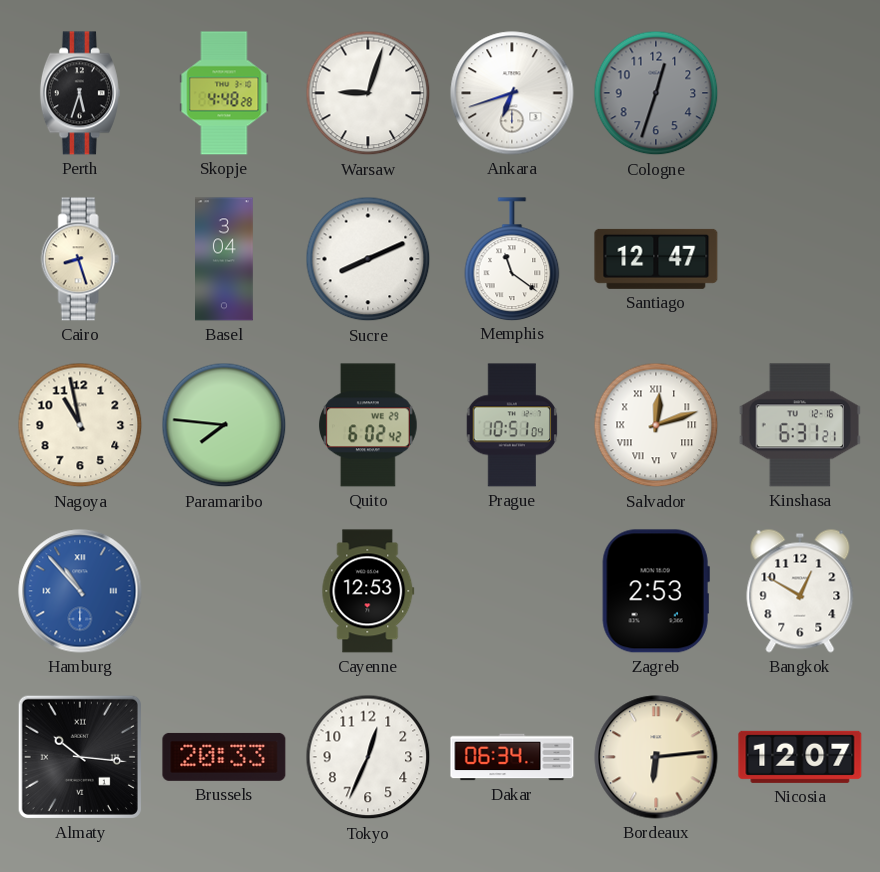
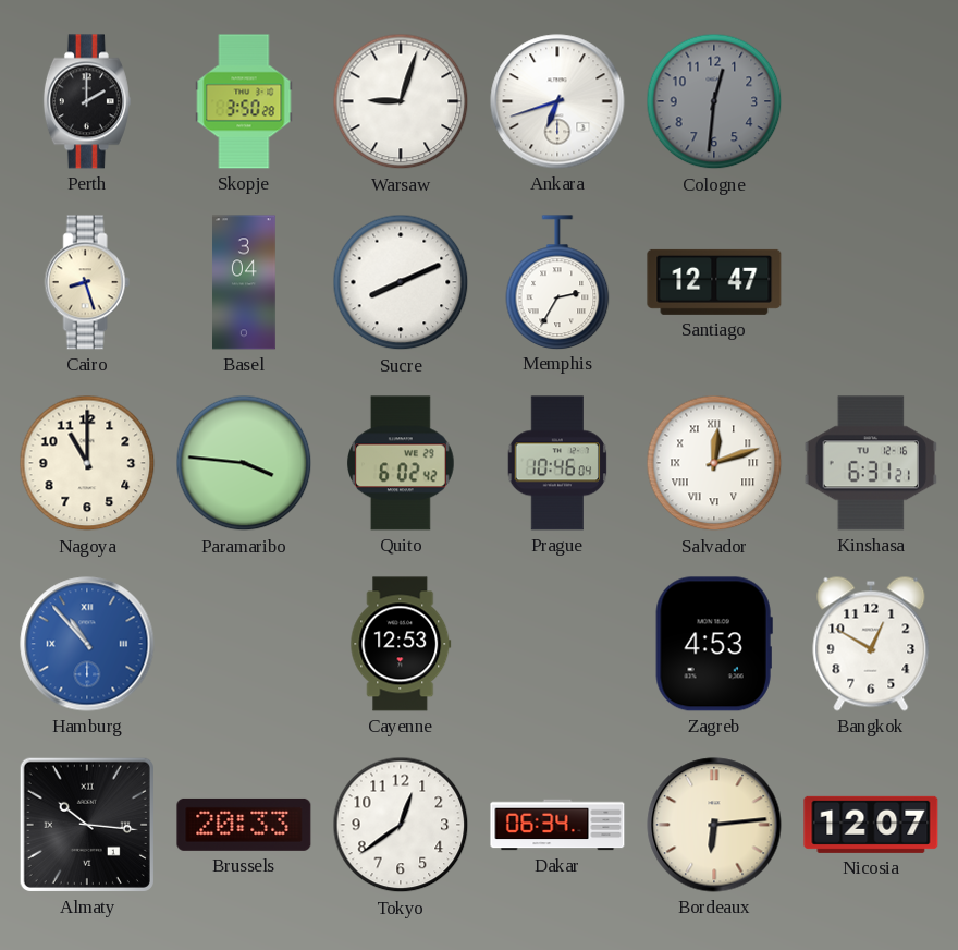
Perth: 5:33 -> 2:00
Skopje: 4:48 -> 3:50
Cologne: 12:33 -> 12:31
Memphis: 11:21 -> 2:35
Nagoya: 10:58 -> 11:00
Paramaribo: 7:46 -> 3:46
Prague: 10:51 -> 10:46
Zagreb: 2:53 -> 4:53
Tokyo: 12:34 -> 12:39
